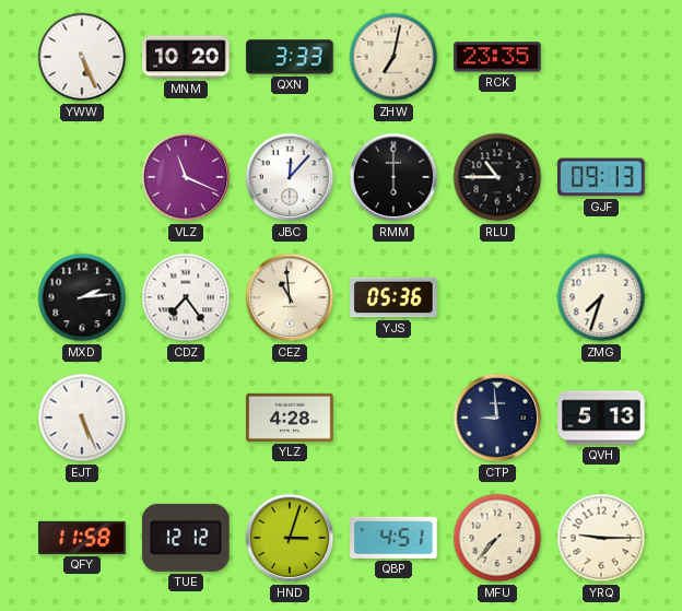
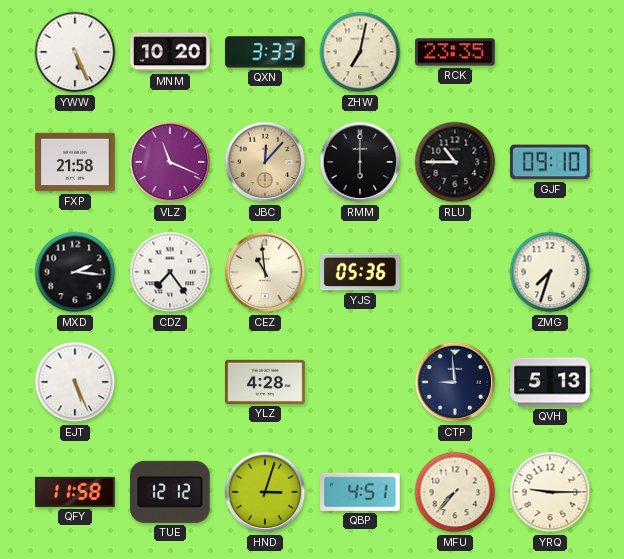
FXP: none -> 21:58
JBC dial: white -> champagne
GJF: 09:13 -> 09:10
MXD: 2:14 -> 2:16
